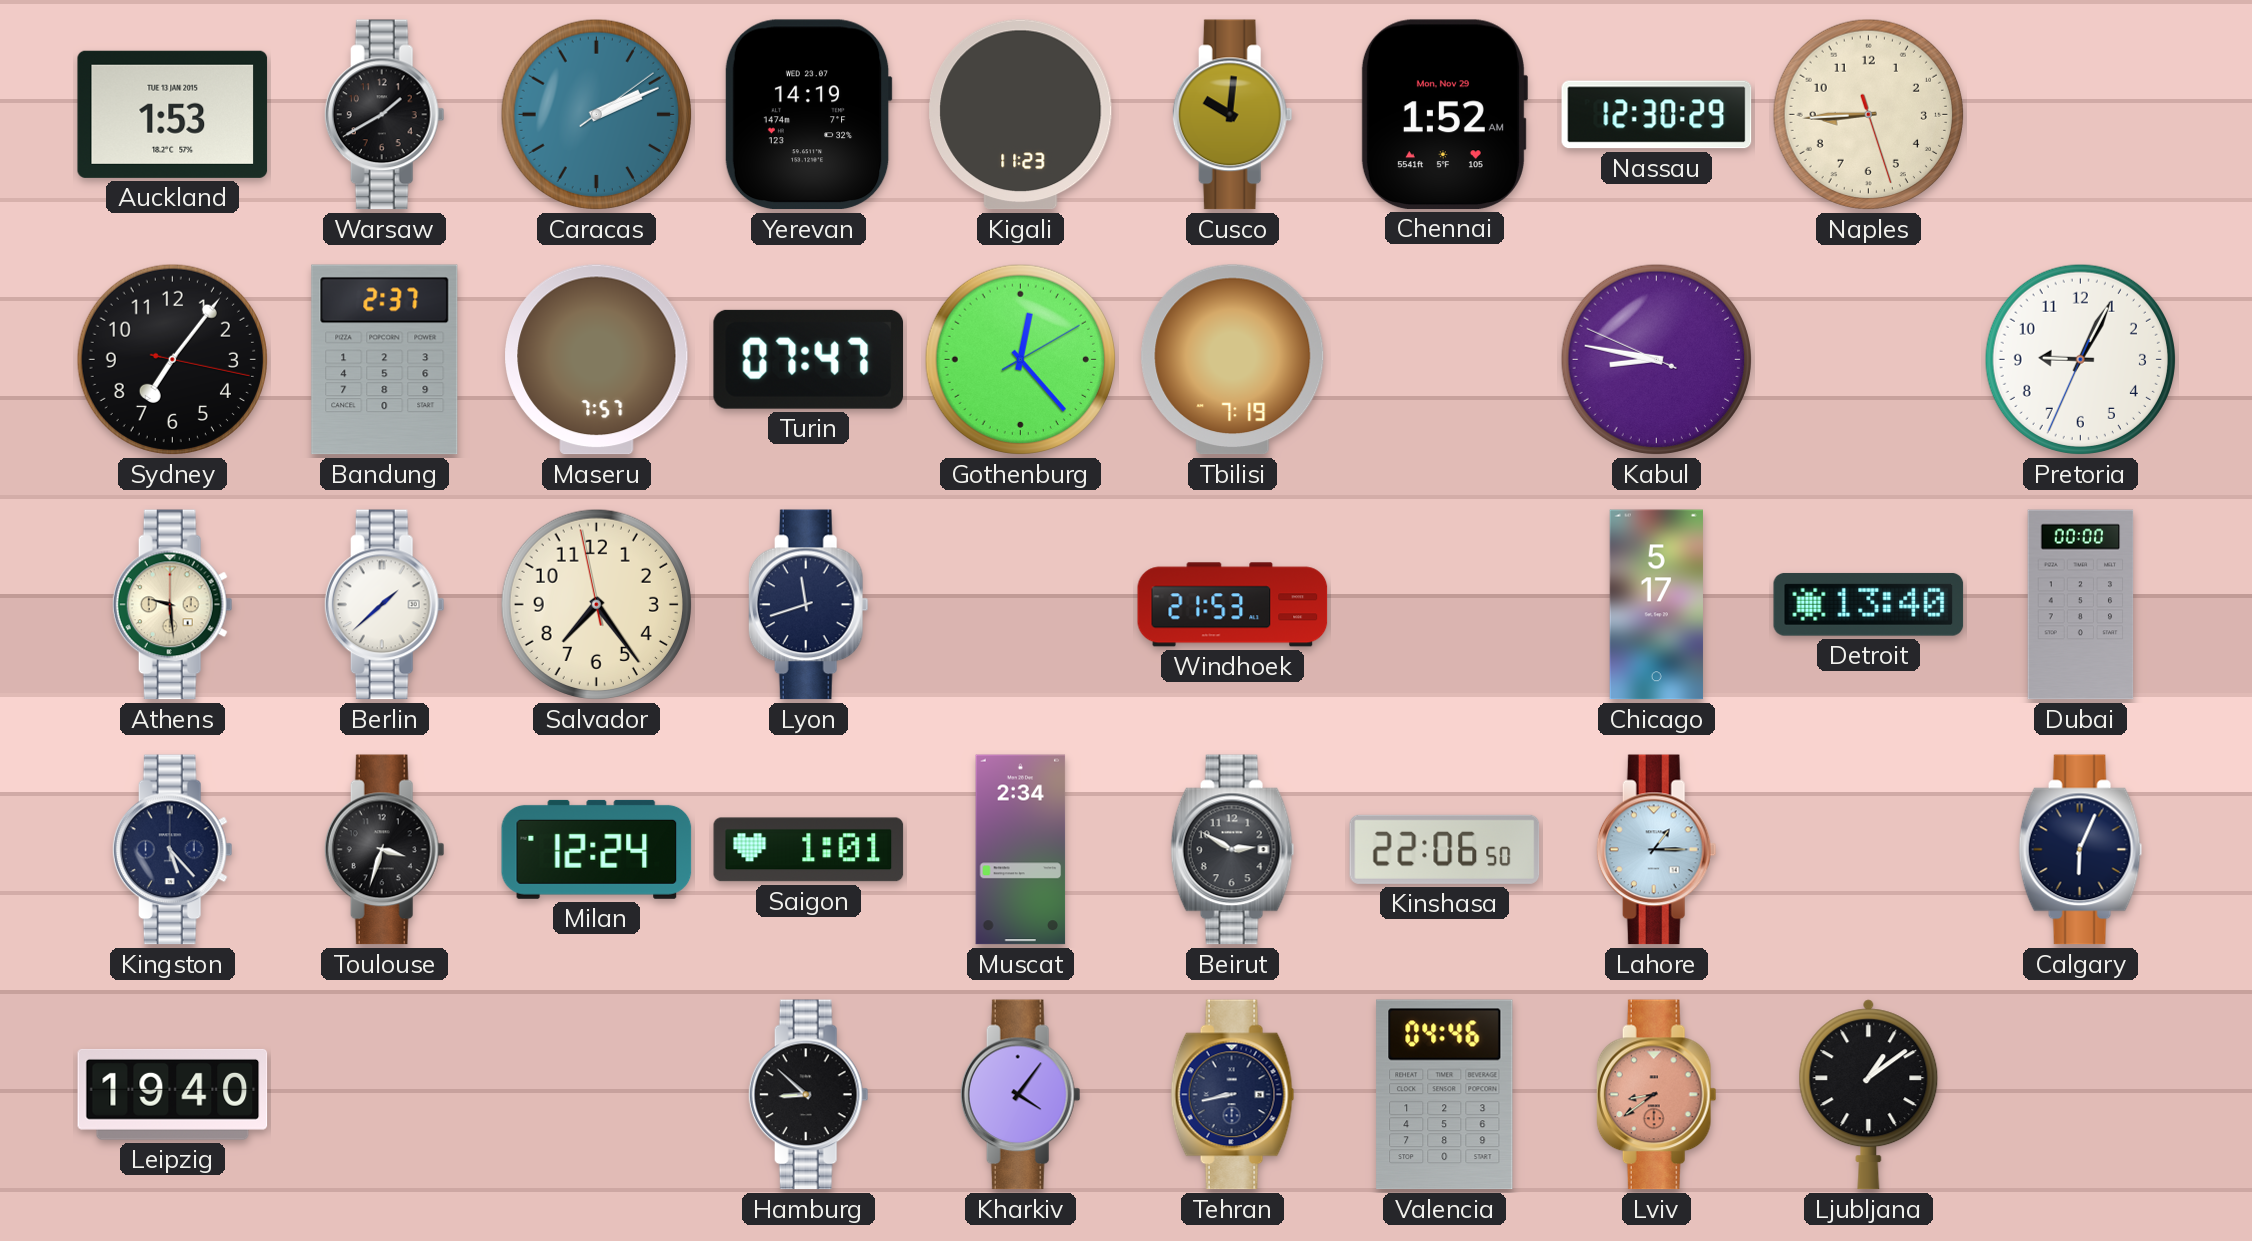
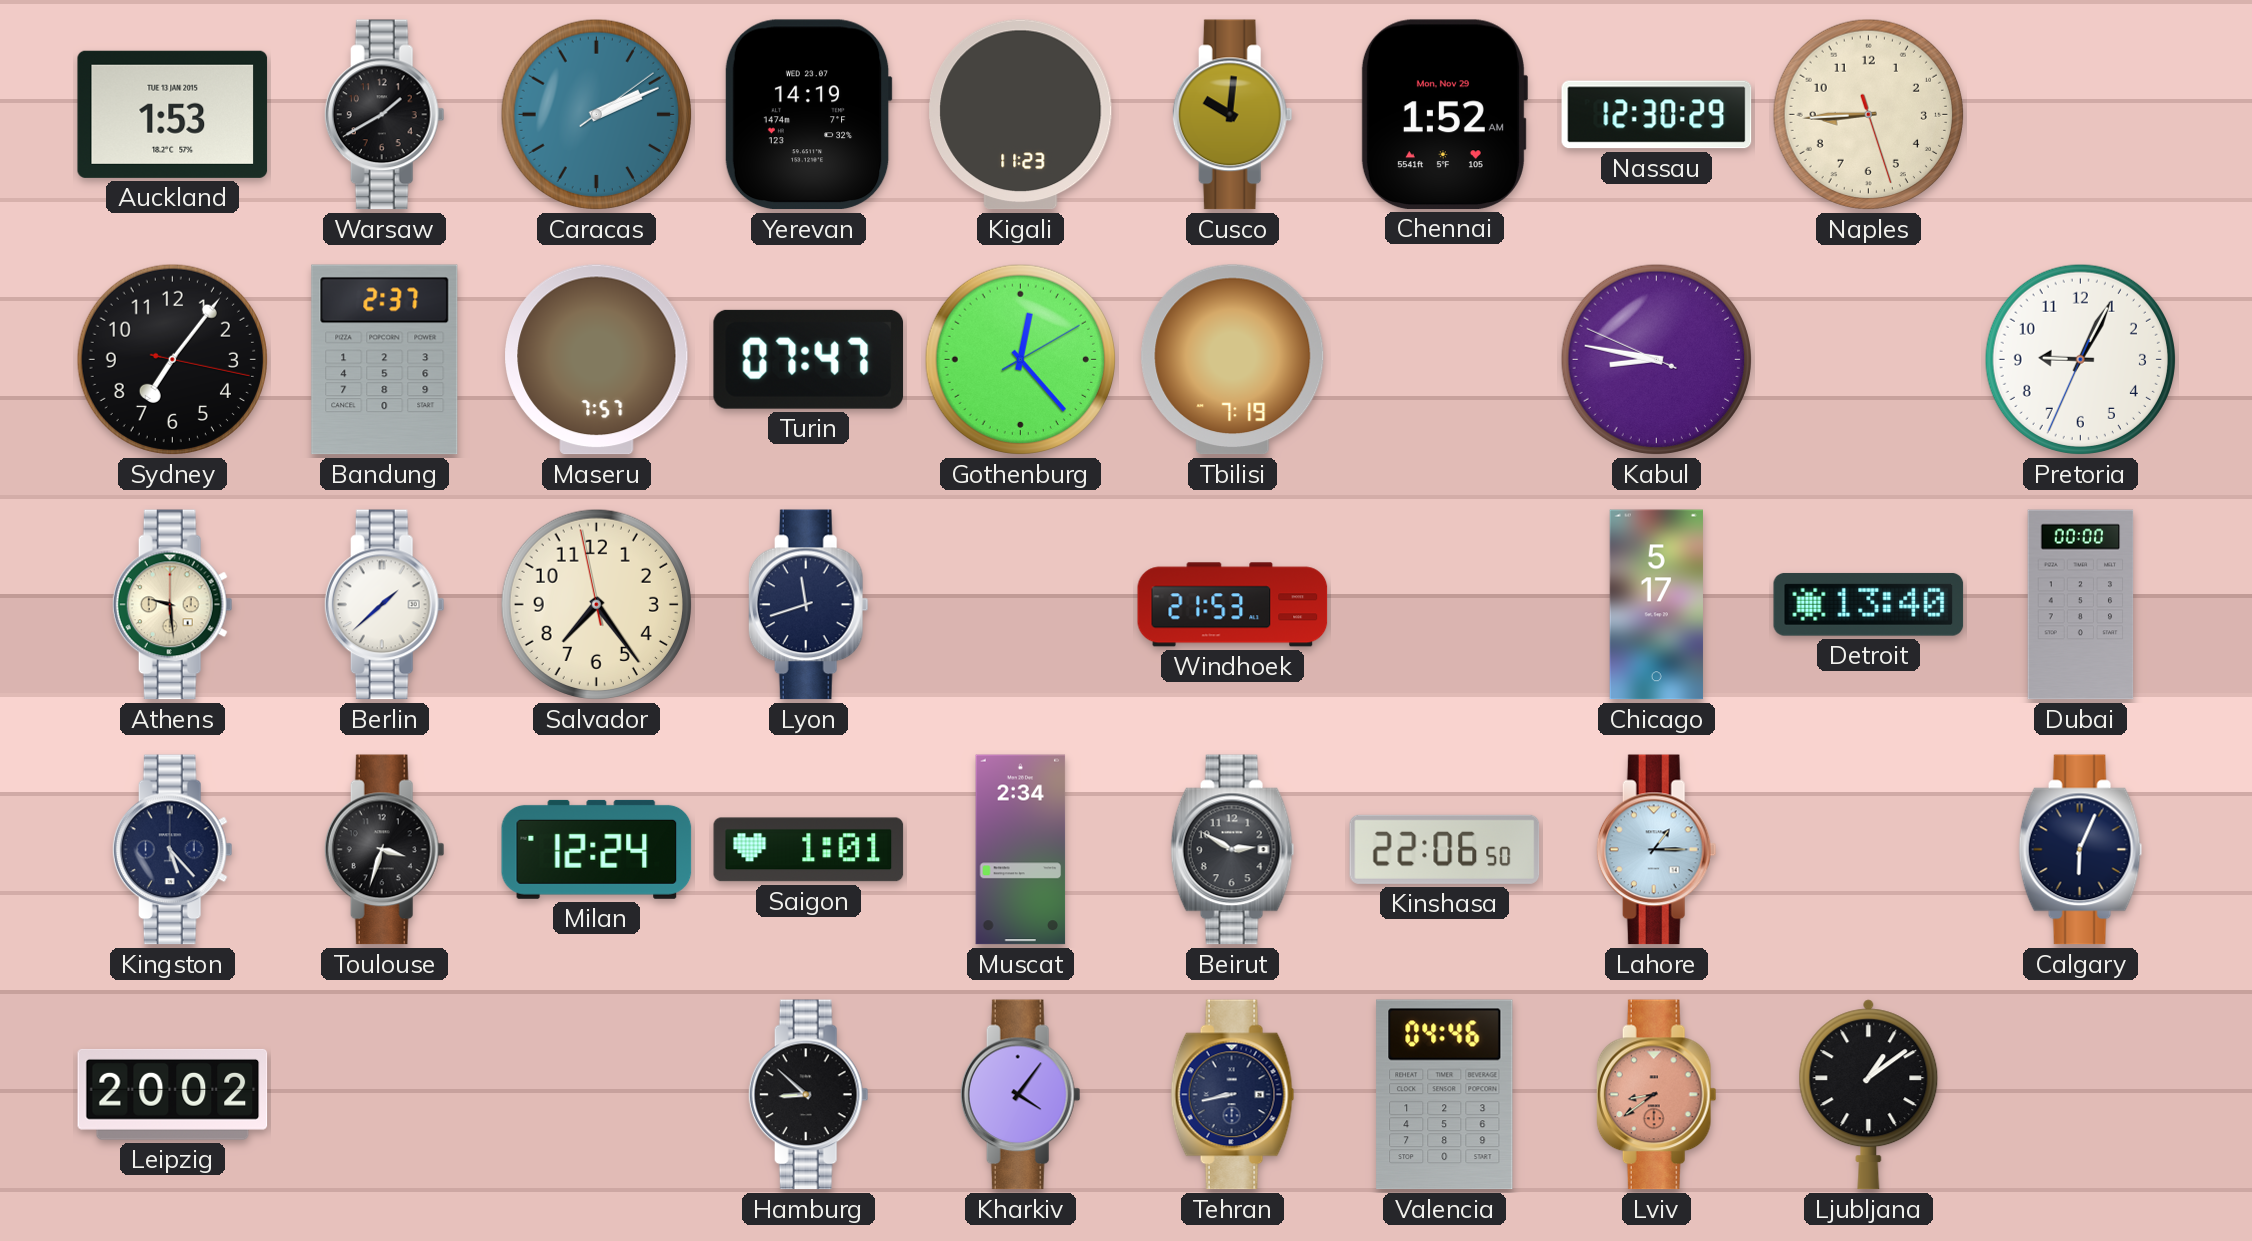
Leipzig: 19:40 -> 20:02
